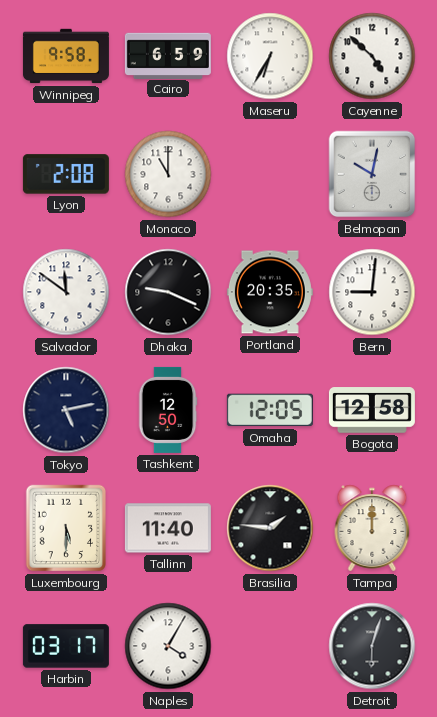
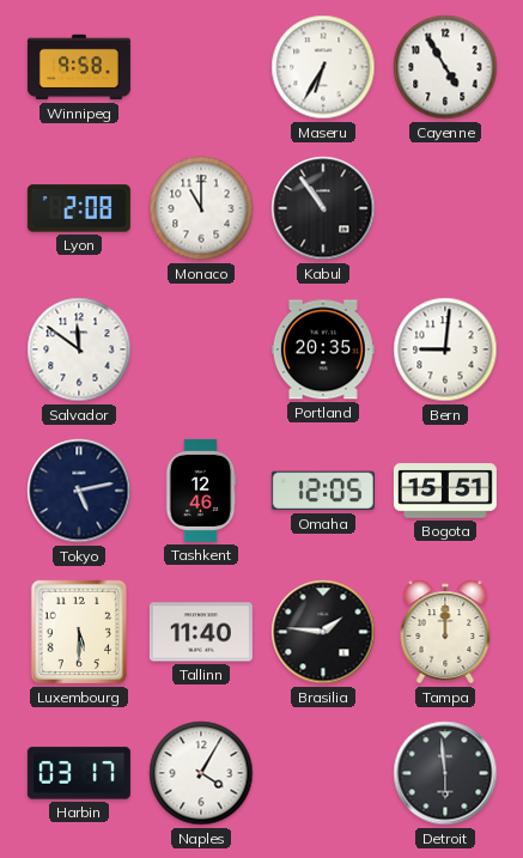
Cairo: 6:59 -> none
Cayenne: 4:52 -> 4:55
Kabul: none -> 10:54
Belmopan: 10:02 -> none
Dhaka: 9:19 -> none
Tashkent: 12:50 -> 12:46
Bogota: 12:58 -> 15:51
Detroit: 6:03 -> 5:59
